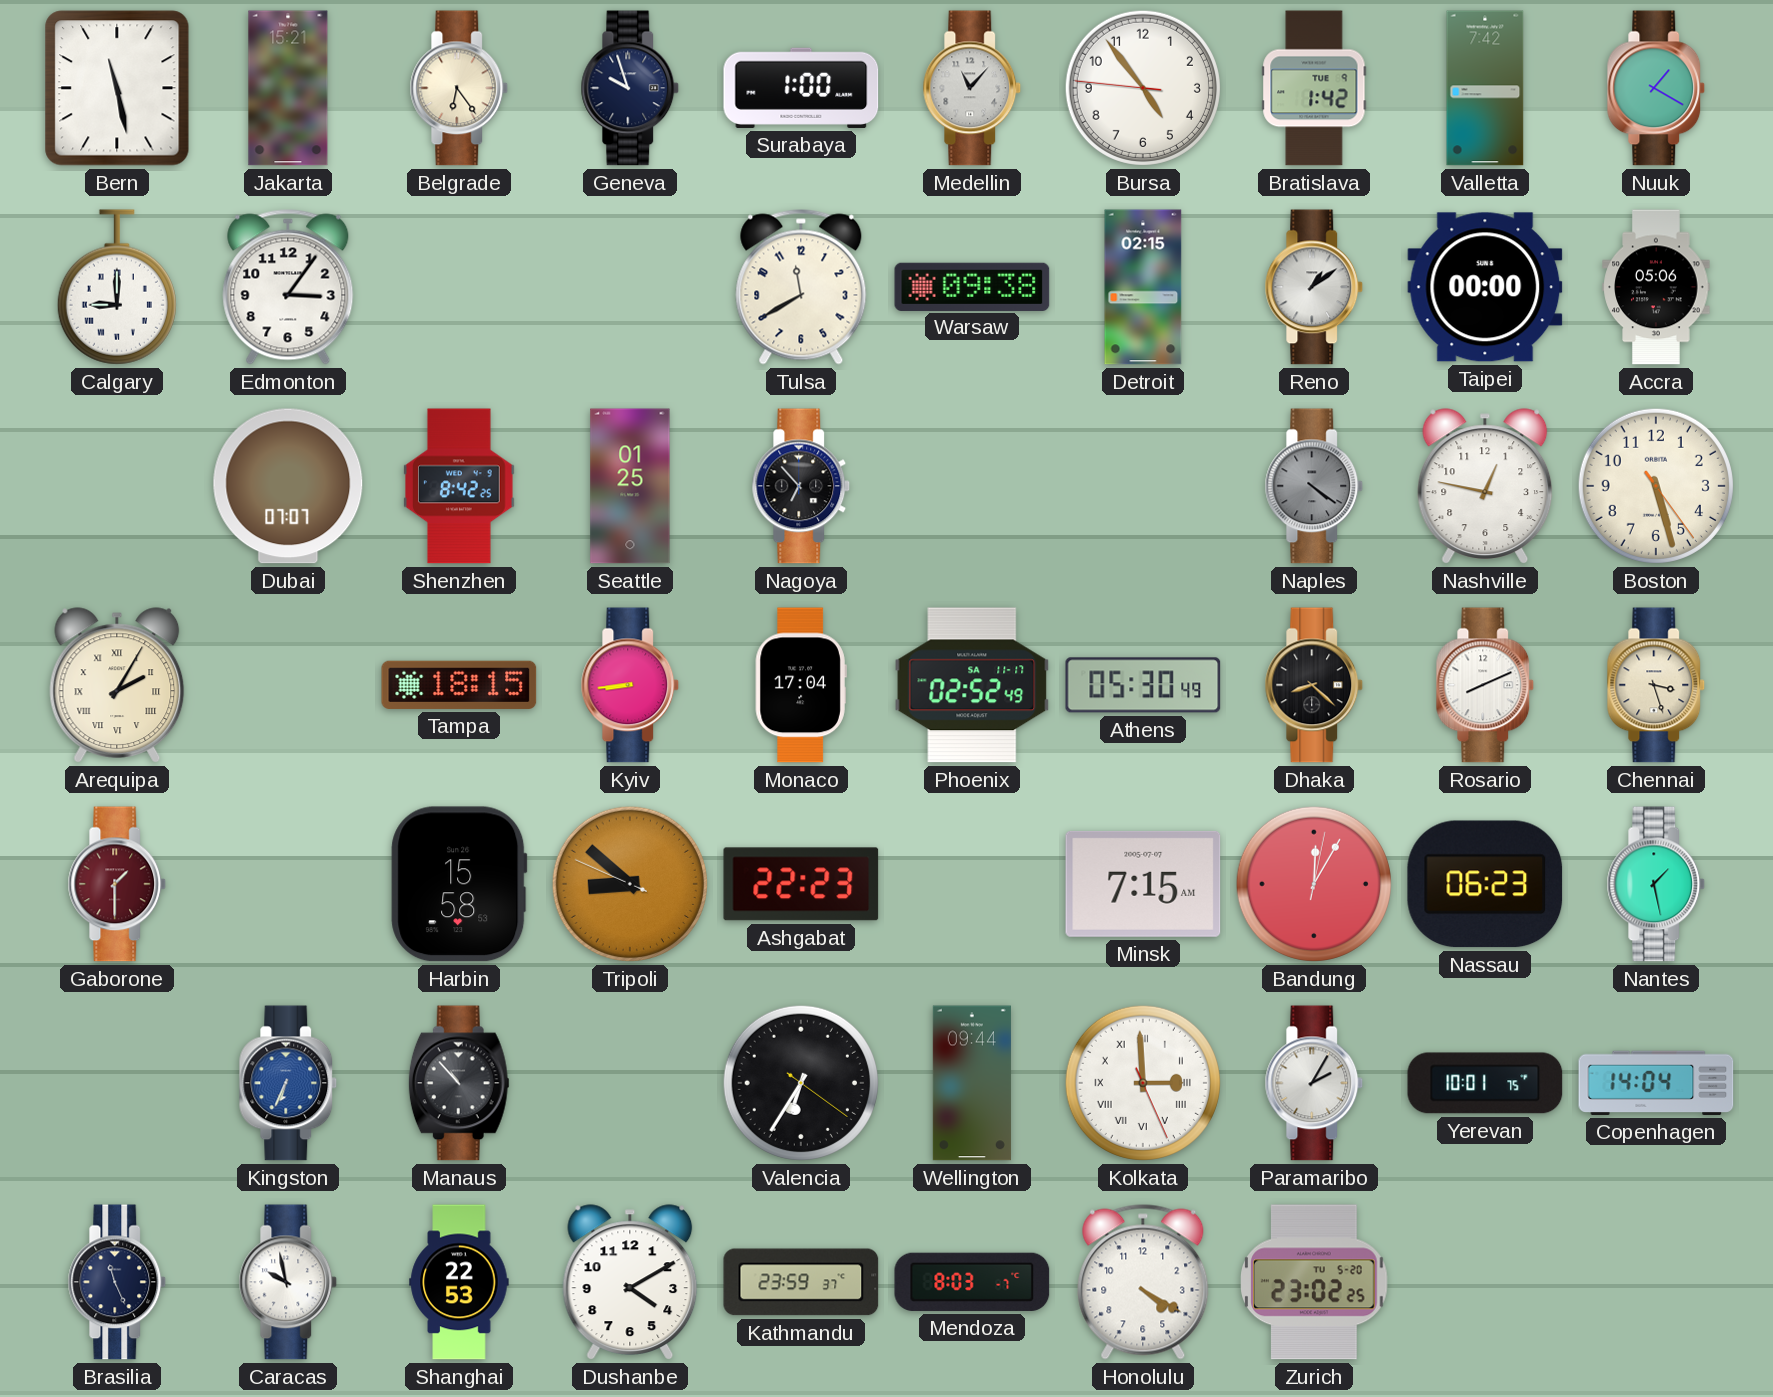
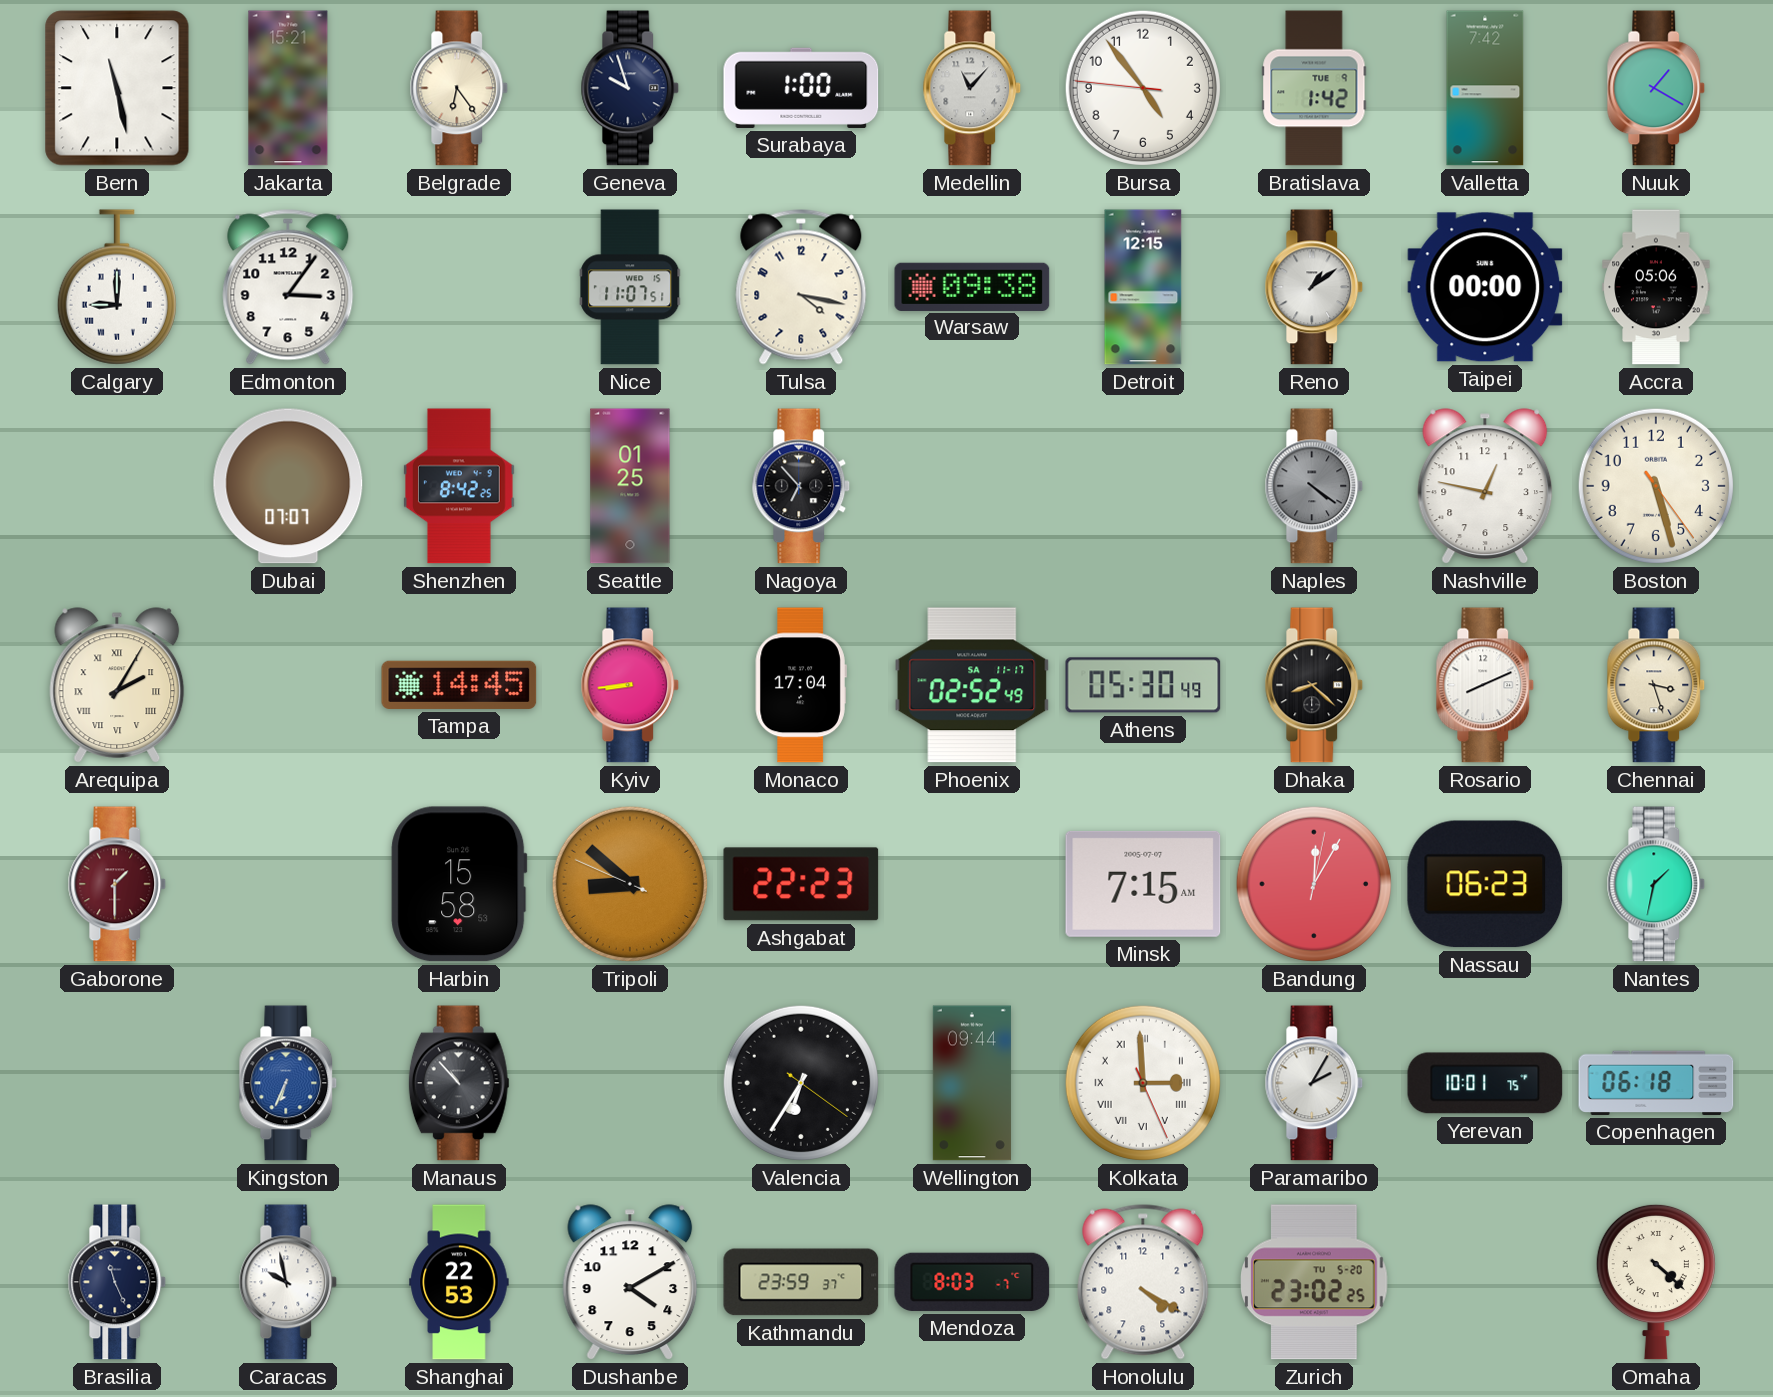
Nice: none -> 11:07
Tulsa: 11:40 -> 4:17
Detroit: 02:15 -> 12:15
Tampa: 18:15 -> 14:45
Nantes: 1:28 -> 1:32
Copenhagen: 14:04 -> 06:18
Omaha: none -> 4:22
